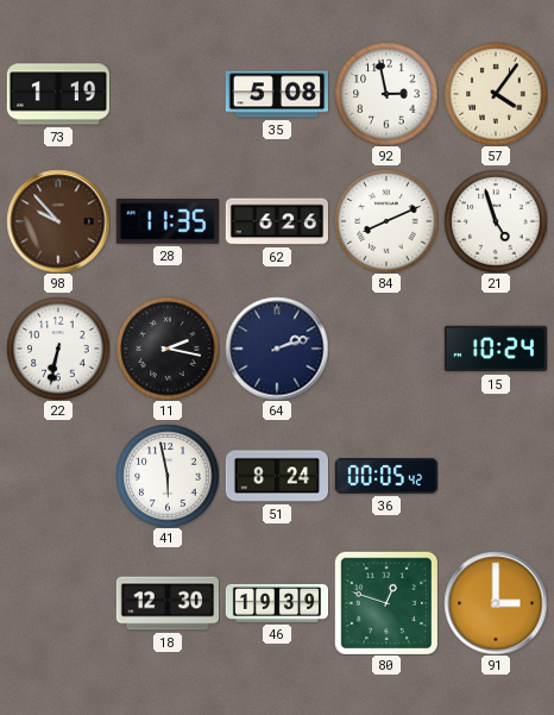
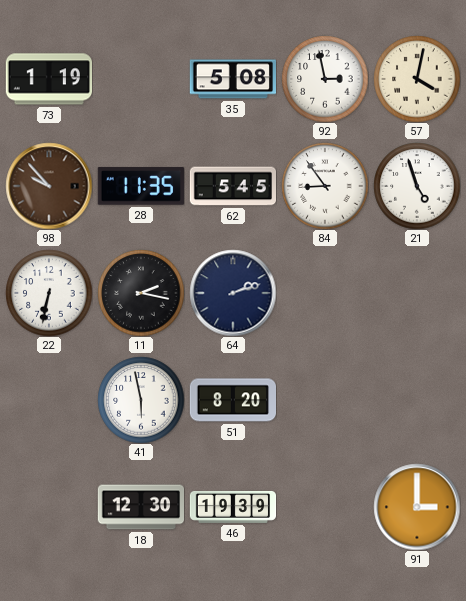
57: 4:06 -> 4:02
62: 6:26 -> 5:45
84: 8:11 -> 8:54
15: 10:24 -> none
51: 8:24 -> 8:20
36: 00:05 -> none
80: 12:48 -> none
